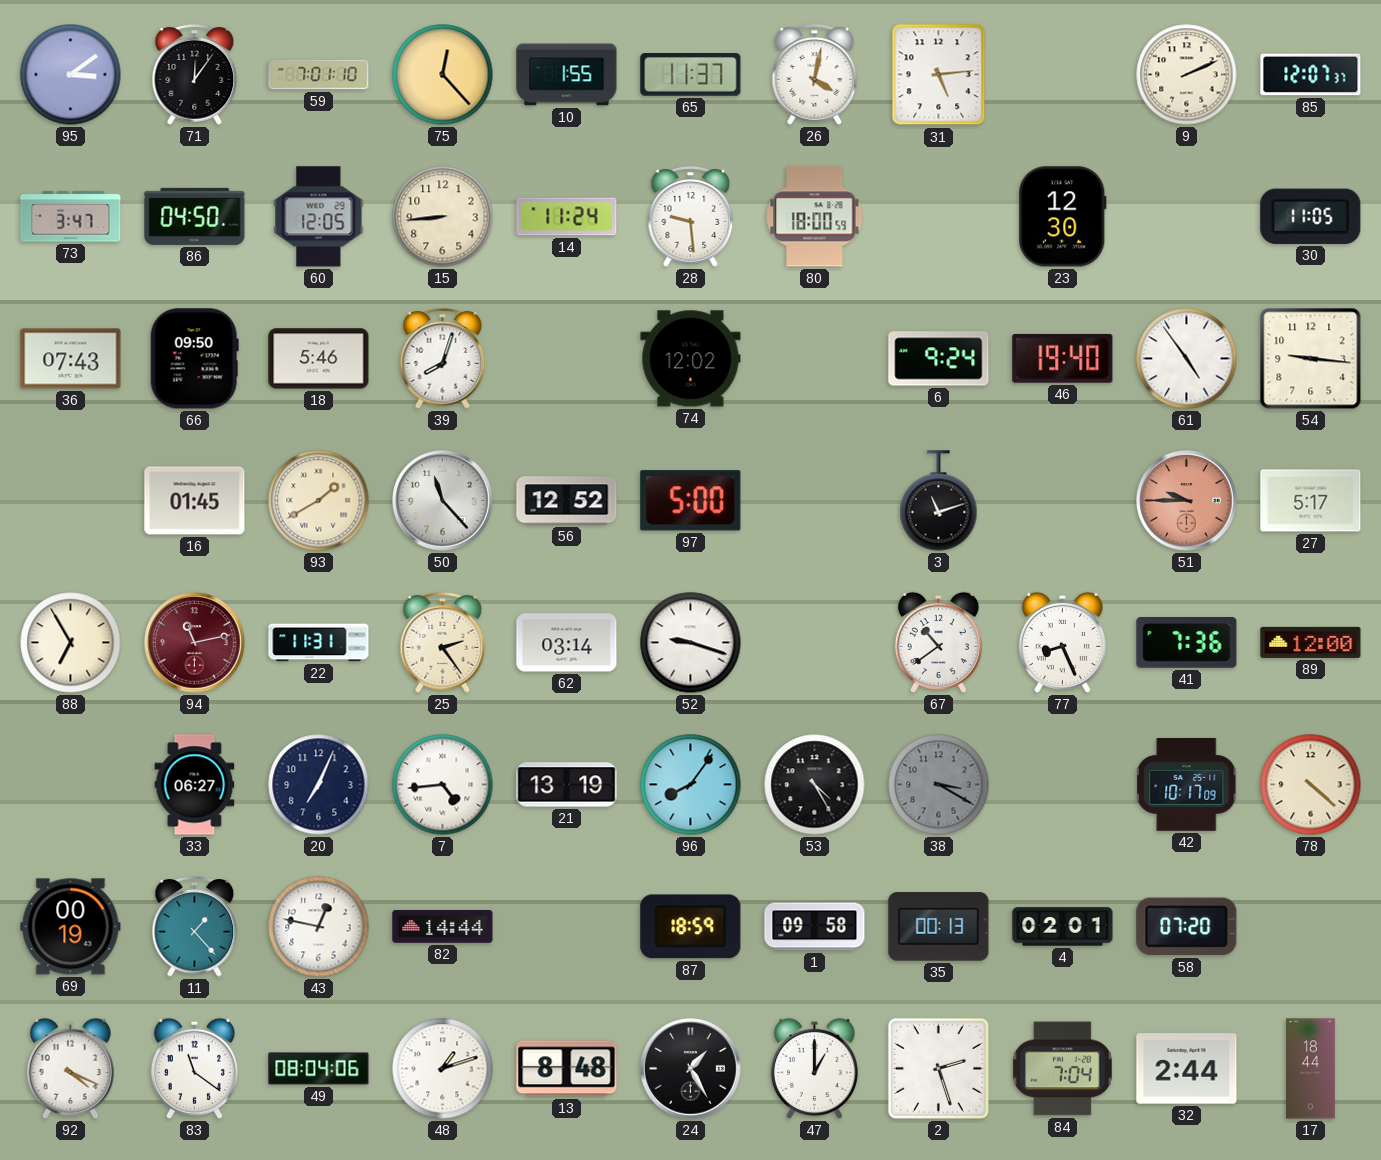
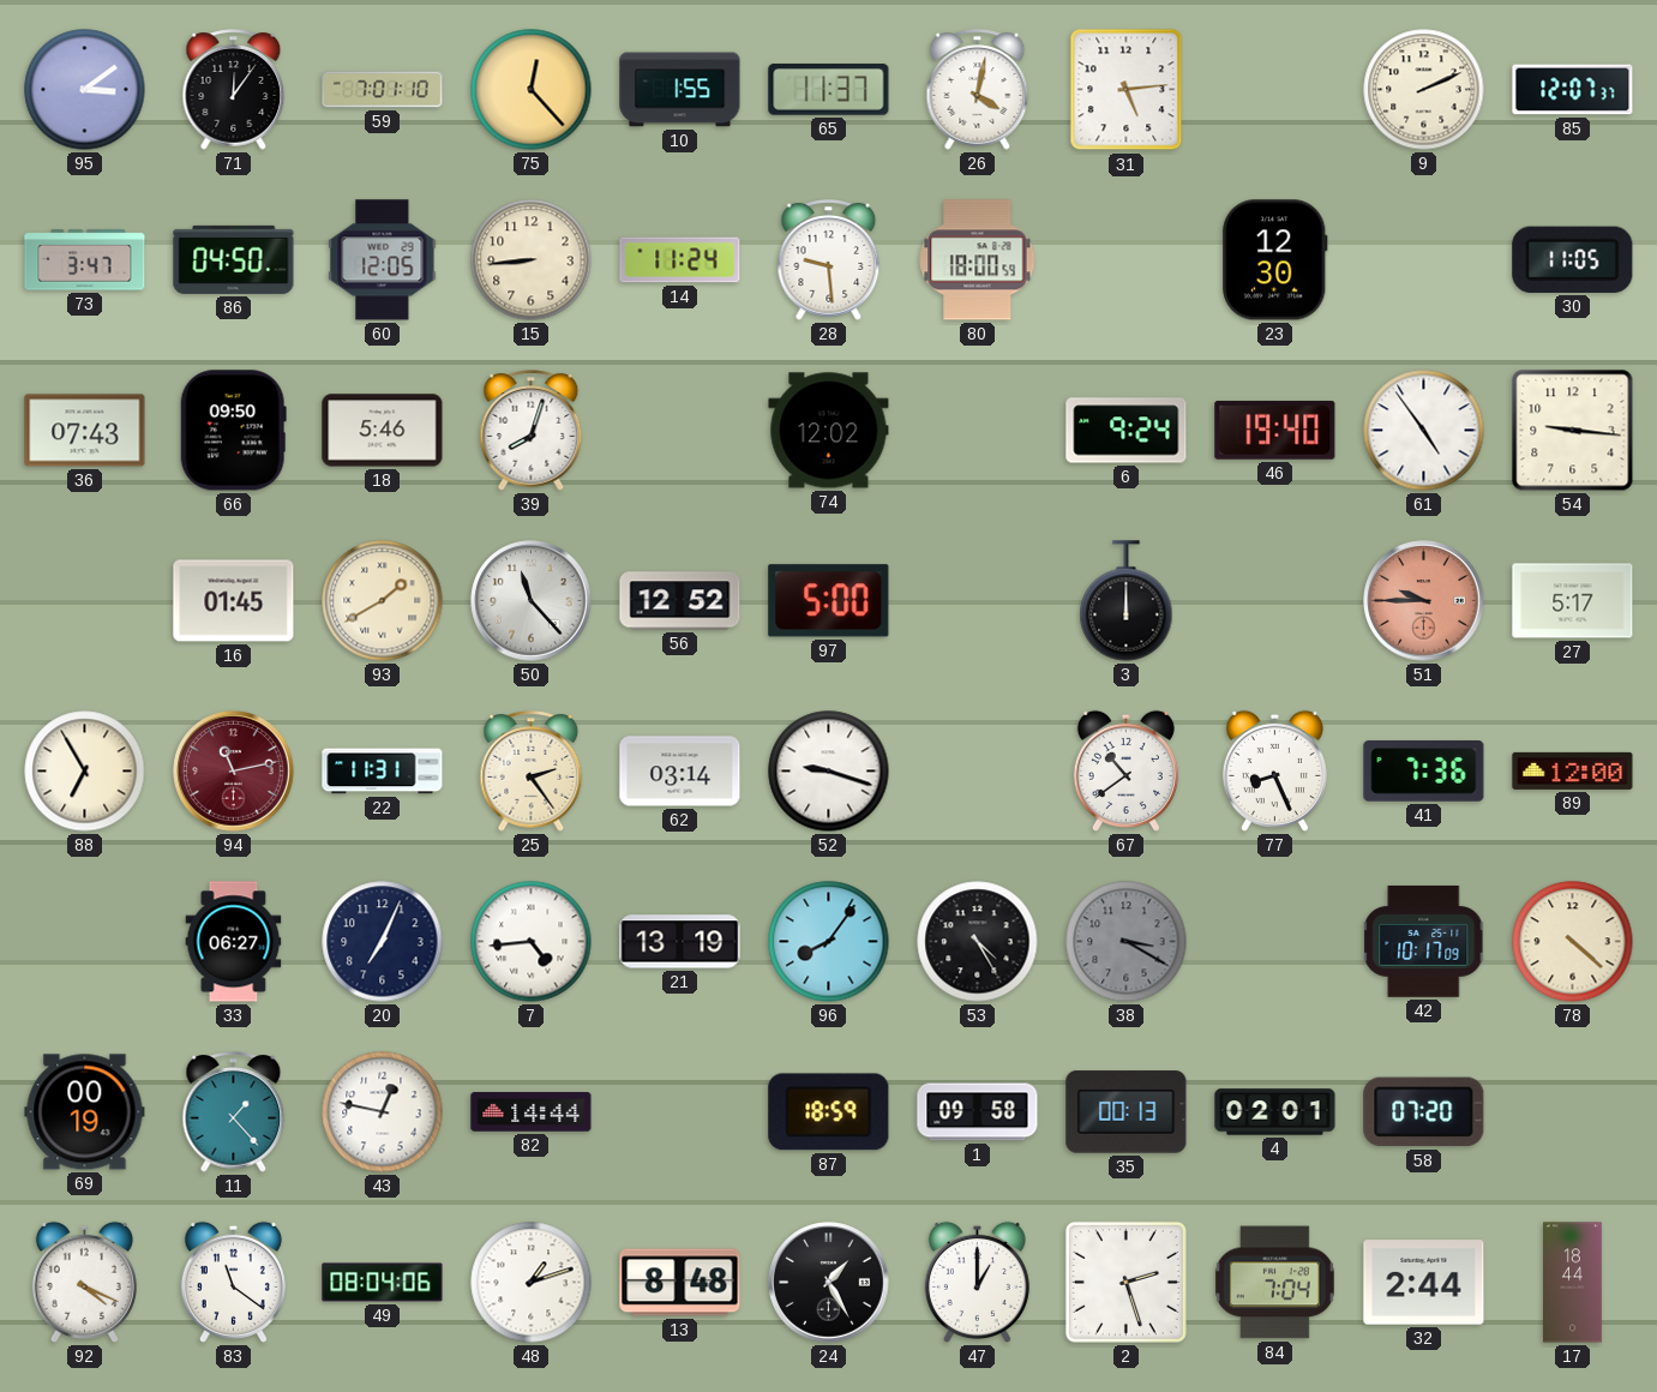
3: 11:12 -> 12:00
